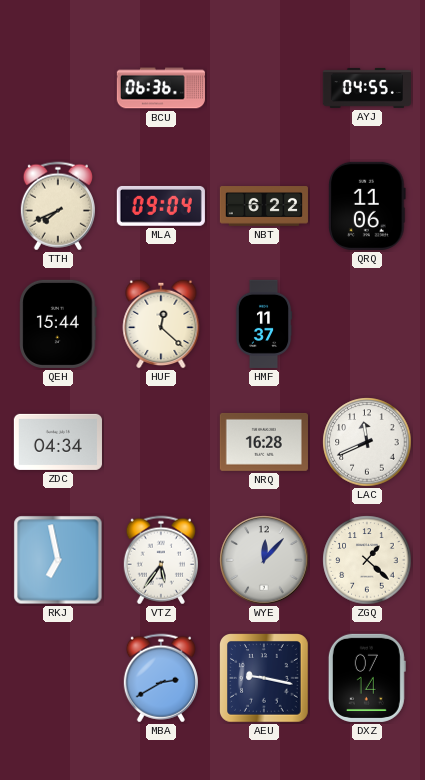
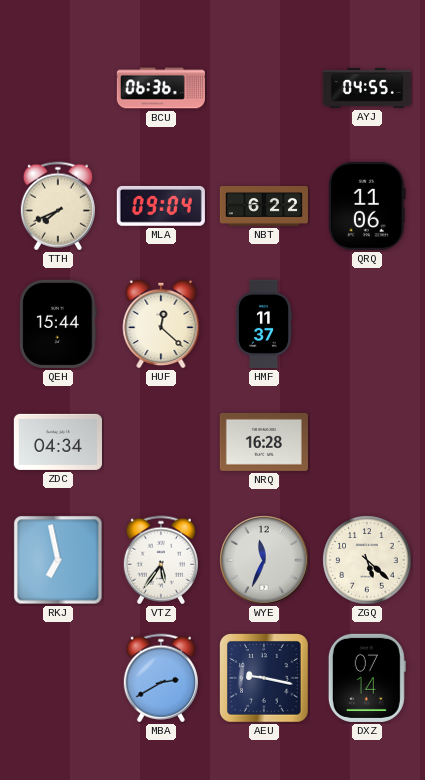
LAC: 11:41 -> none
WYE: 12:07 -> 11:34
ZGQ: 1:22 -> 5:22
